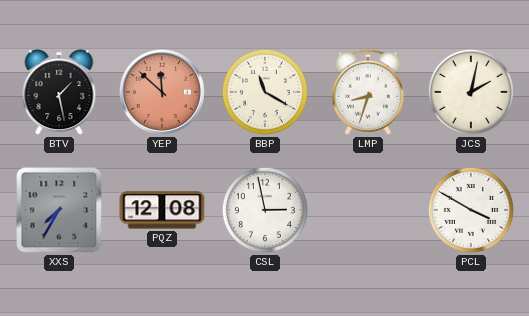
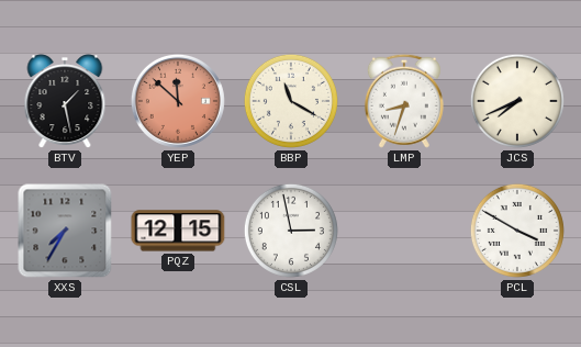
JCS: 2:02 -> 7:41
PQZ: 12:08 -> 12:15
